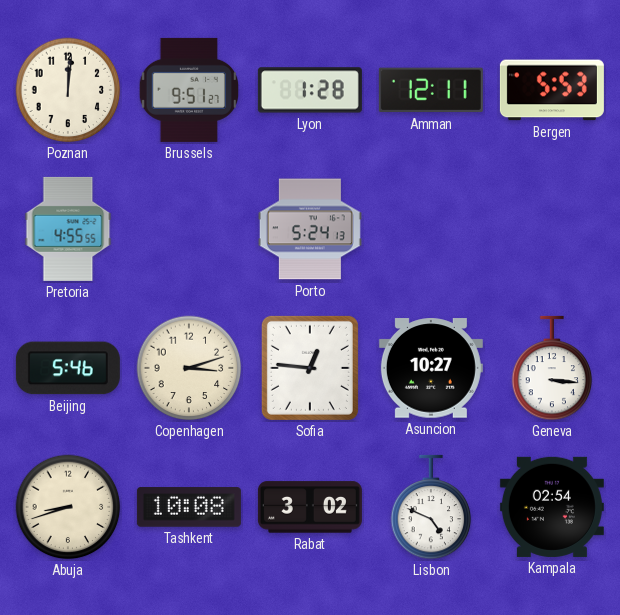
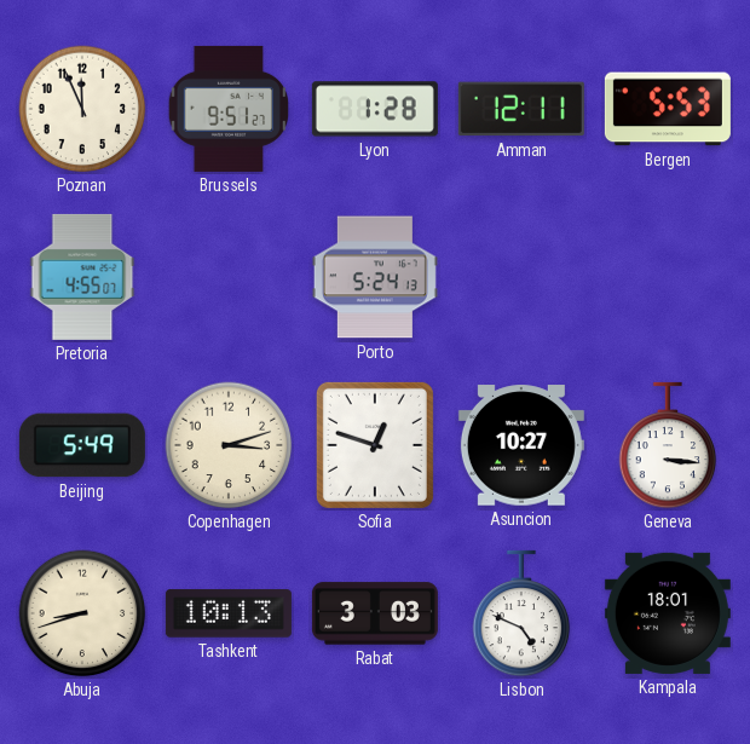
Poznan: 12:01 -> 11:56
Pretoria: 4:55:55 -> 4:55:07
Beijing: 5:46 -> 5:49
Sofia: 12:46 -> 12:48
Tashkent: 10:08 -> 10:13
Rabat: 3:02 -> 3:03
Kampala: 02:54 -> 18:01
